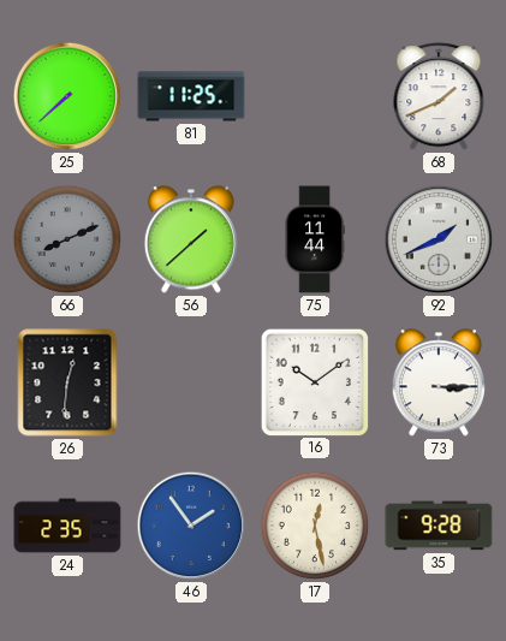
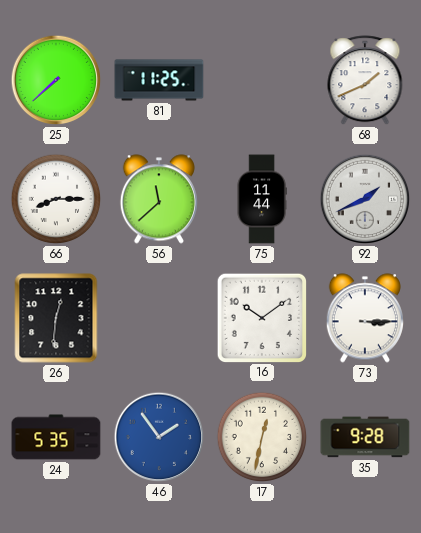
66: 8:11 -> 8:15
66 dial: grey -> white
56: 1:38 -> 11:38
24: 2:35 -> 5:35
17: 12:28 -> 12:32
